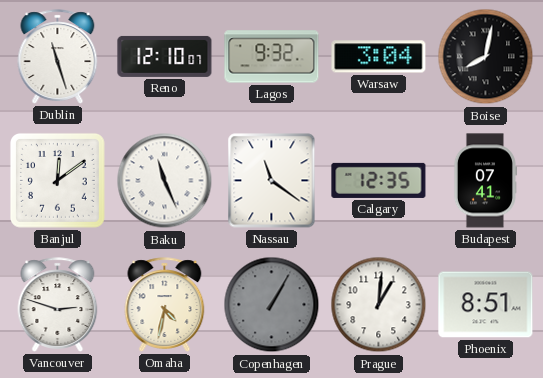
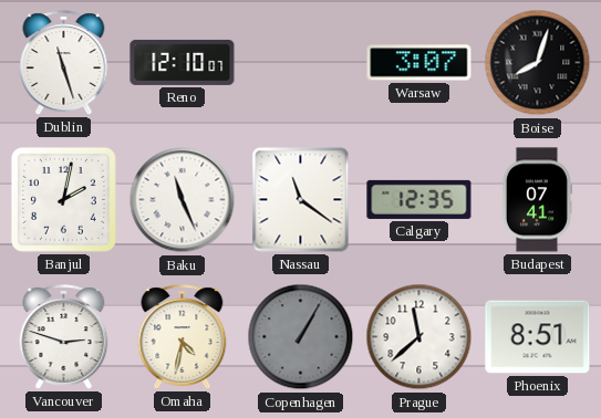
Lagos: 9:32 -> none
Warsaw: 3:04 -> 3:07
Boise: 8:02 -> 8:03
Banjul: 12:09 -> 2:02
Prague: 1:01 -> 11:38
